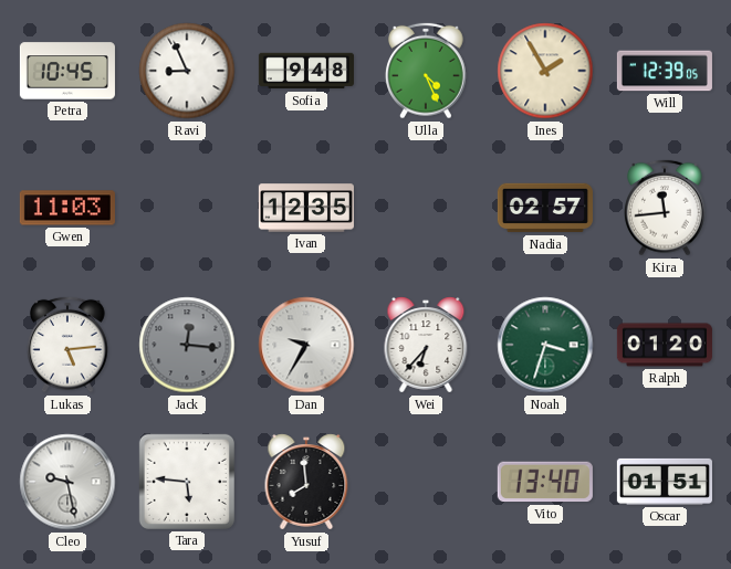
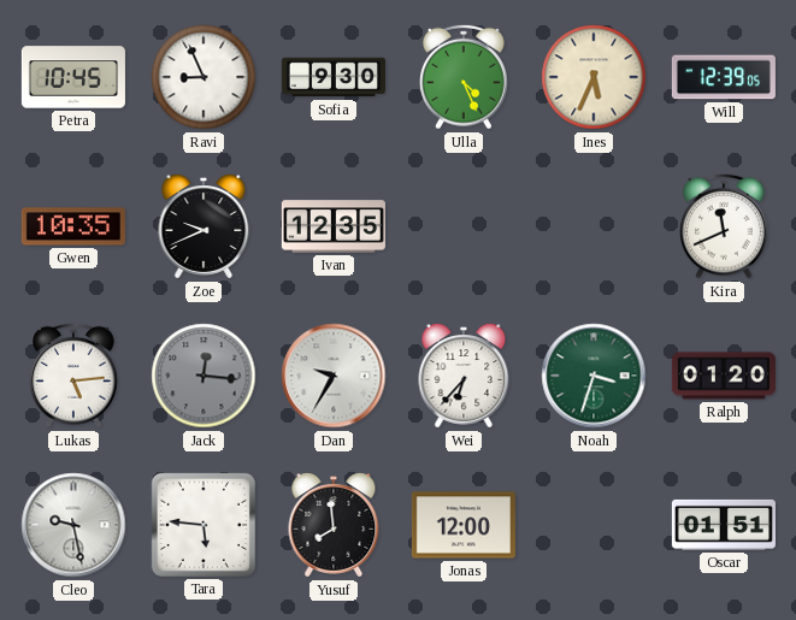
Sofia: 9:48 -> 9:30
Ines: 1:55 -> 5:34
Gwen: 11:03 -> 10:35
Zoe: none -> 9:41
Nadia: 02:57 -> none
Kira: 11:44 -> 11:41
Jonas: none -> 12:00
Vito: 13:40 -> none
